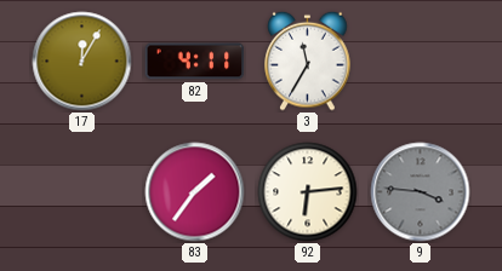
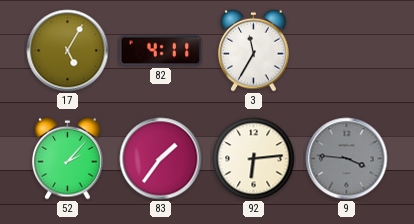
17: 12:05 -> 5:05
52: none -> 2:07
